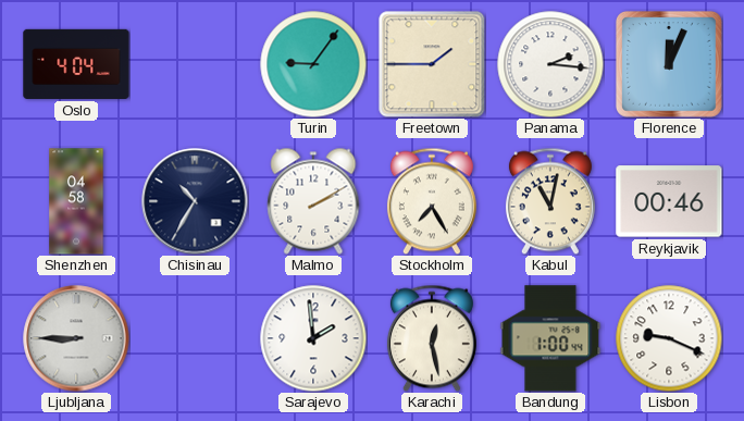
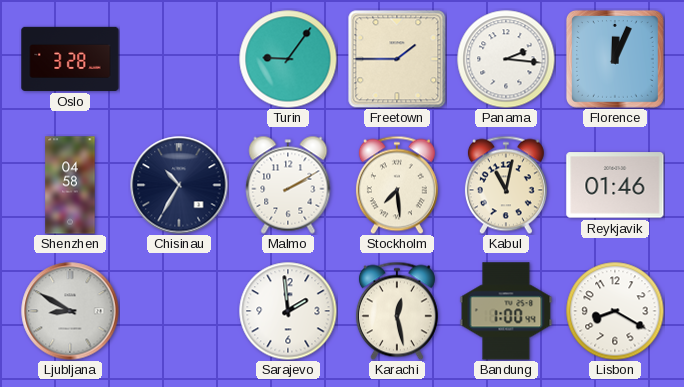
Oslo: 4:04 -> 3:28
Stockholm: 7:25 -> 7:29
Reykjavik: 00:46 -> 01:46
Ljubljana: 8:45 -> 8:50
Lisbon: 9:19 -> 8:20
